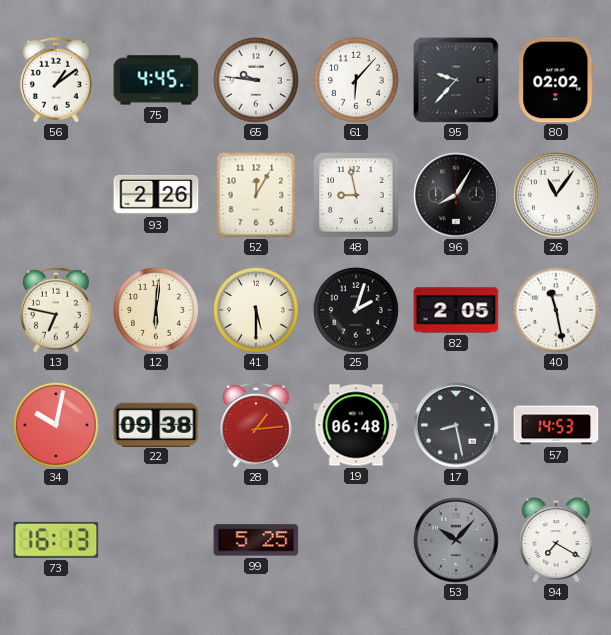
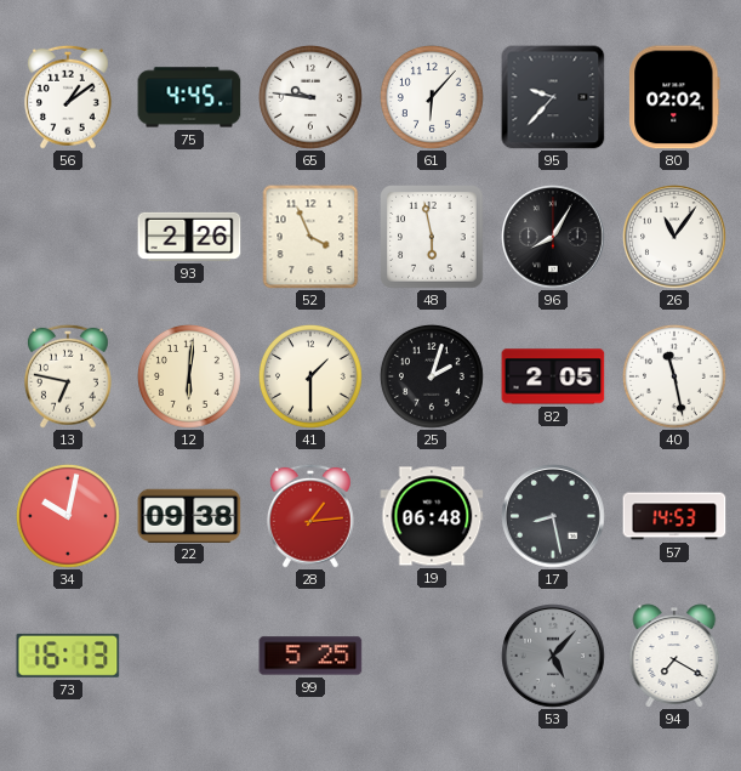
52: 12:05 -> 3:56
48: 8:58 -> 5:58
41: 5:30 -> 1:30
53: 10:07 -> 5:07
